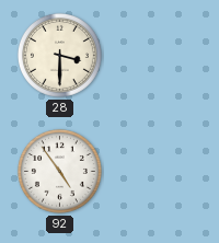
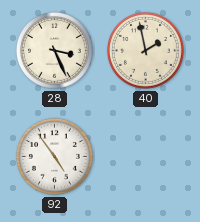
28: 3:30 -> 3:26
40: none -> 1:58
